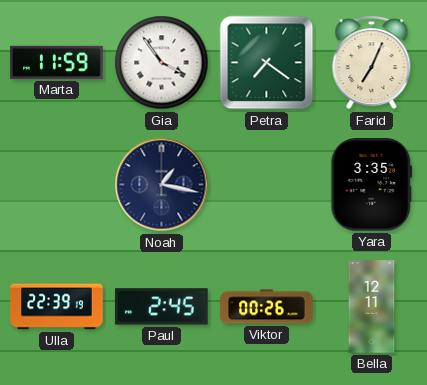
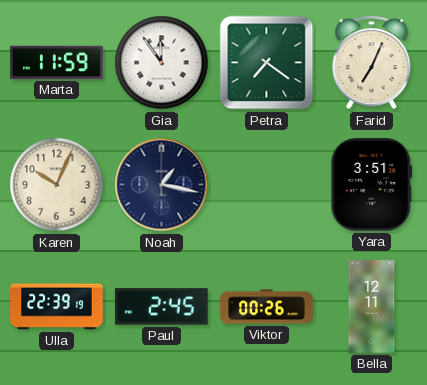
Gia: 3:54 -> 11:54
Karen: none -> 10:04
Yara: 3:35 -> 3:51
